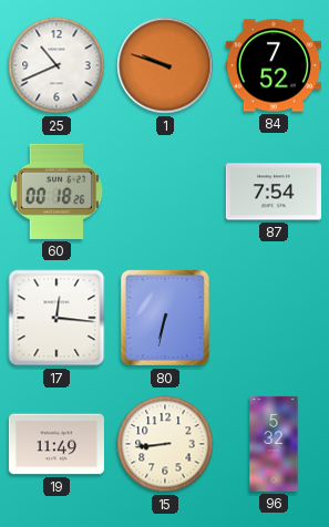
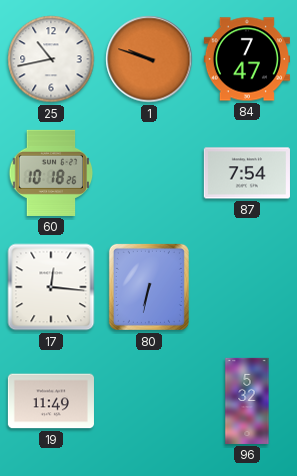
25: 10:41 -> 10:43
84: 7:52 -> 7:47
60: 00:18 -> 10:18
15: 8:44 -> none
